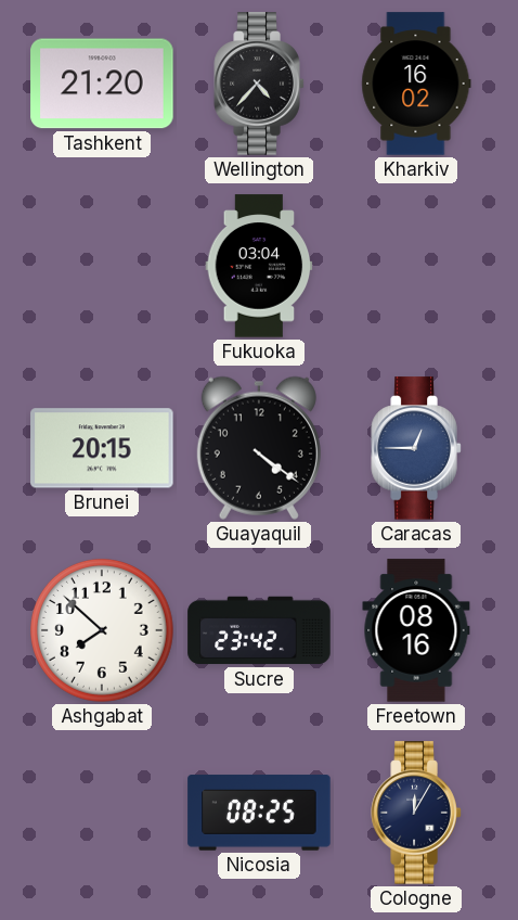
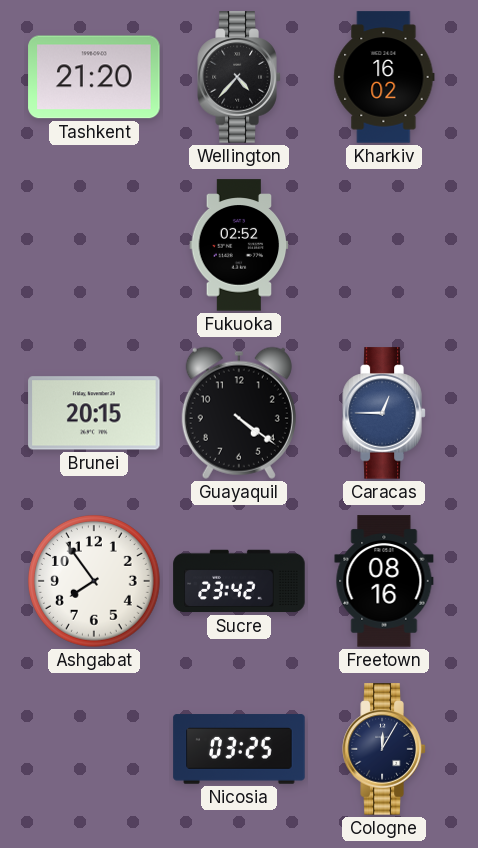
Fukuoka: 03:04 -> 02:52
Ashgabat: 7:52 -> 7:54
Nicosia: 08:25 -> 03:25
